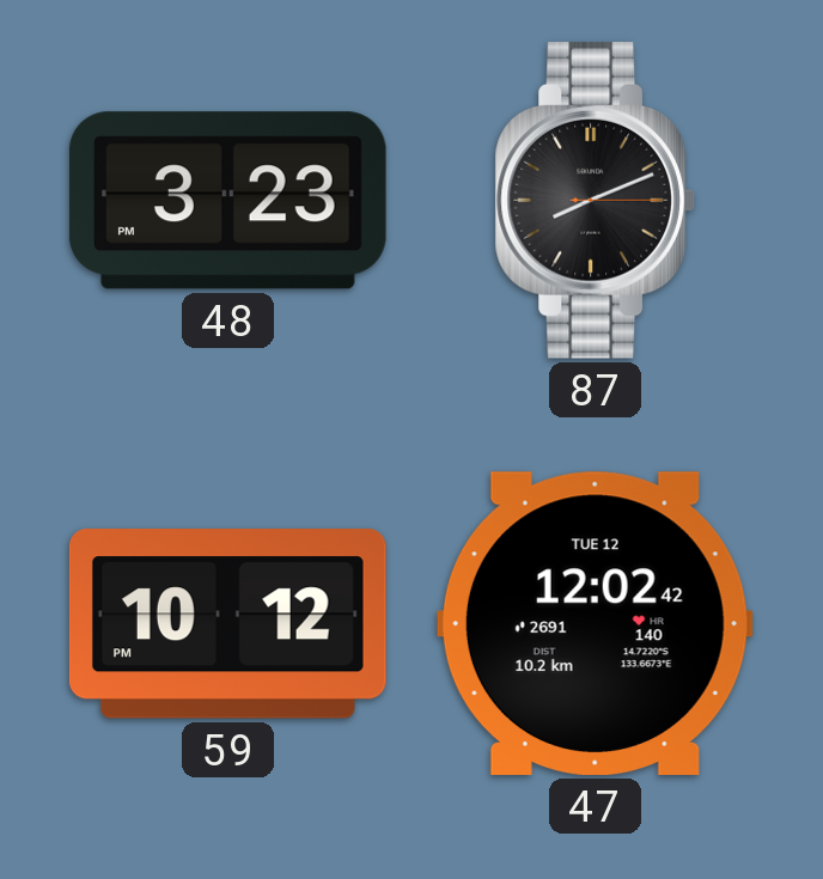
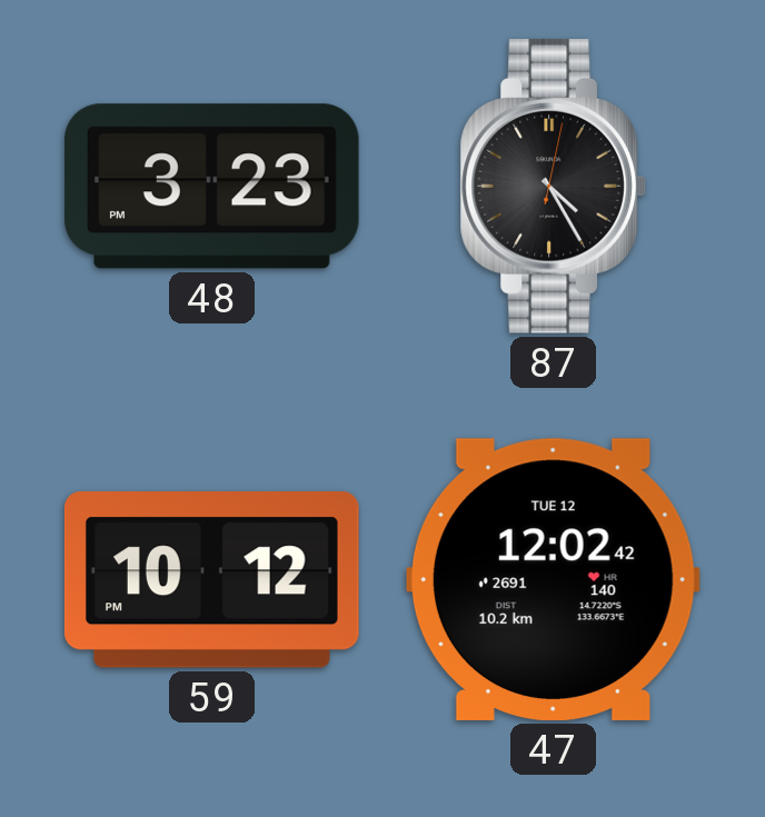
87: 8:11 -> 4:25
